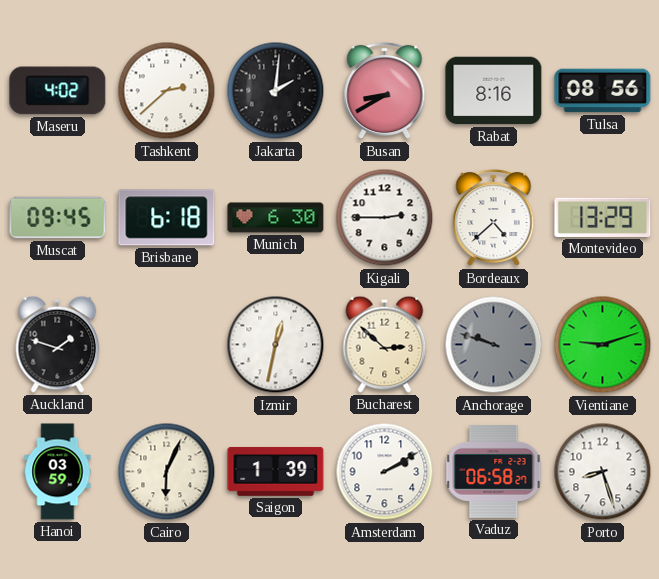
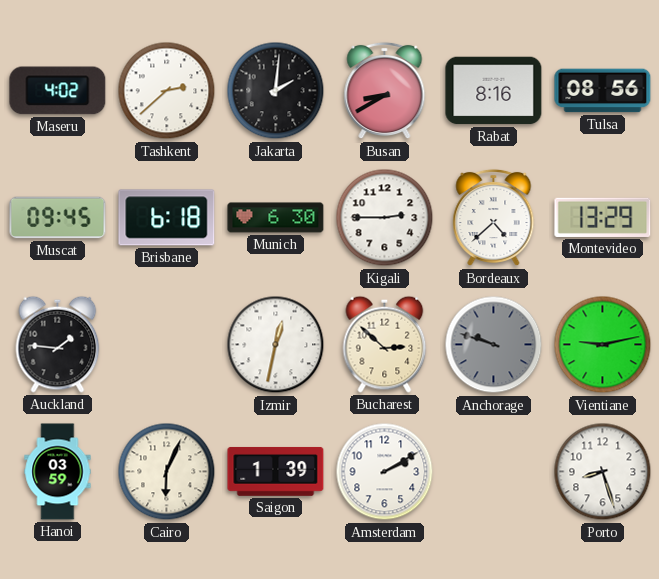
Auckland: 1:48 -> 1:46
Vientiane: 9:12 -> 9:13
Vaduz: 06:58 -> none
